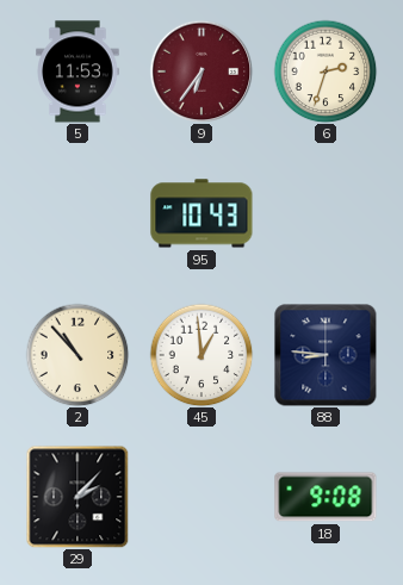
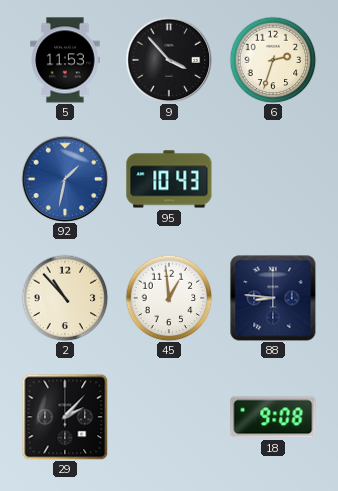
9: 6:36 -> 3:53
9 dial: burgundy -> black
92: none -> 1:32
